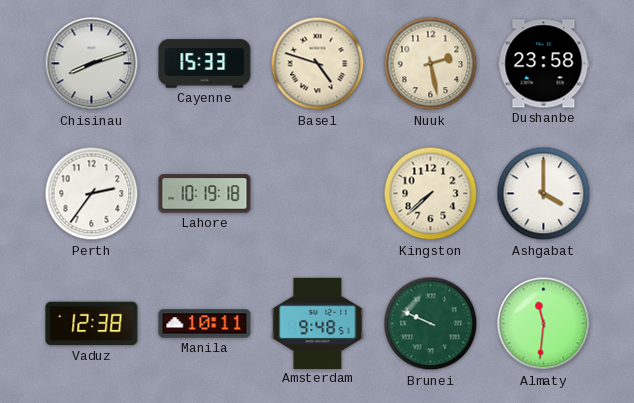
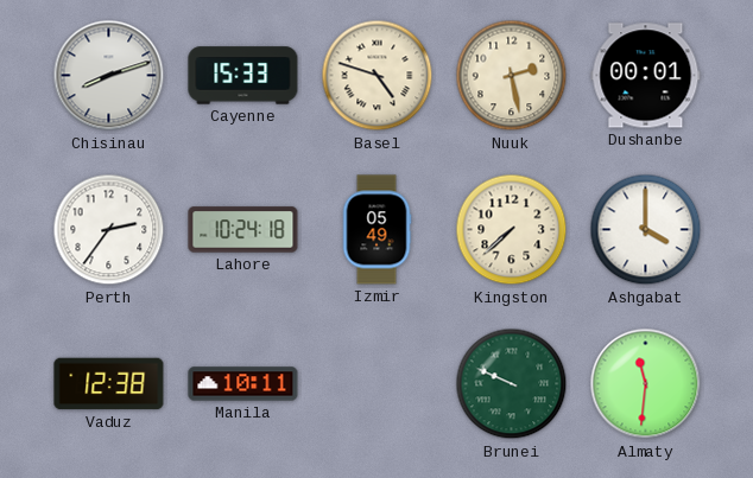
Dushanbe: 23:58 -> 00:01
Lahore: 10:19 -> 10:24
Izmir: none -> 05:49
Amsterdam: 9:48 -> none
